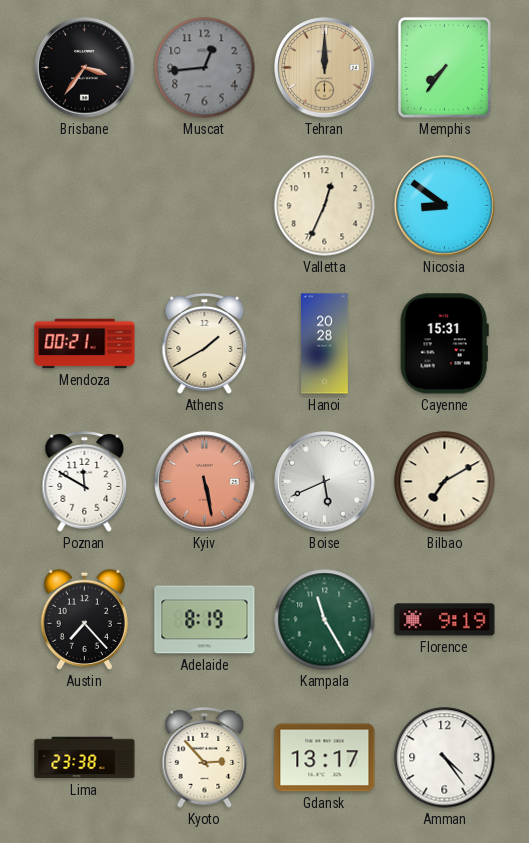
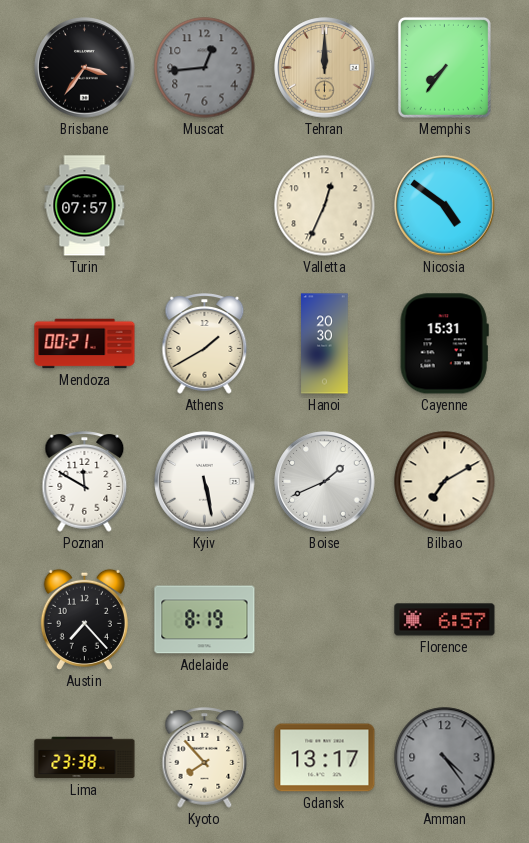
Turin: none -> 07:57
Nicosia: 8:51 -> 4:51
Hanoi: 20:28 -> 20:30
Kyiv dial: salmon -> white
Boise: 5:41 -> 1:41
Kampala: 11:25 -> none
Florence: 9:19 -> 6:57
Kyoto: 2:53 -> 7:53
Amman dial: white -> grey
